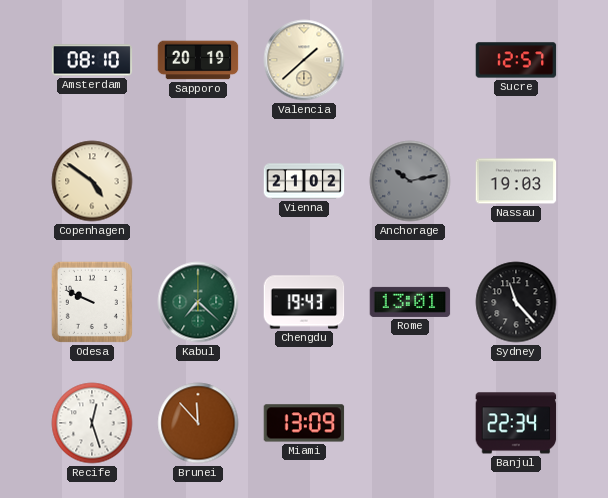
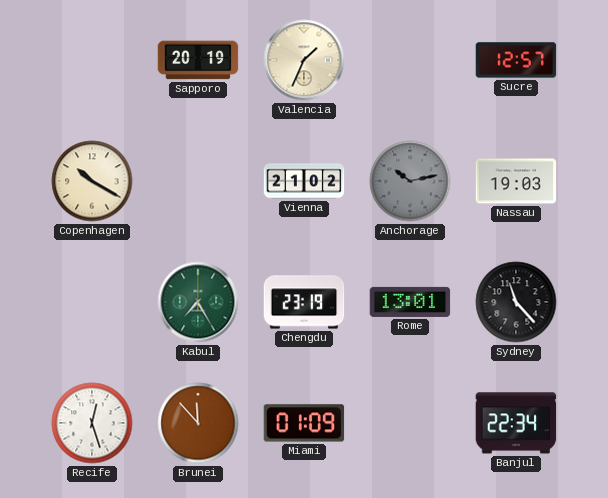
Amsterdam: 08:10 -> none
Valencia: 1:38 -> 1:34
Copenhagen: 4:51 -> 10:20
Odesa: 9:49 -> none
Kabul: 7:22 -> 7:25
Chengdu: 19:43 -> 23:19
Miami: 13:09 -> 01:09
